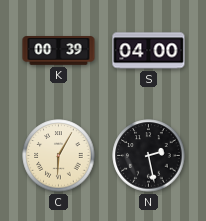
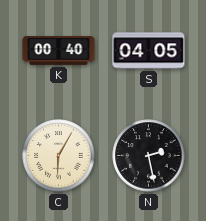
K: 00:39 -> 00:40
S: 04:00 -> 04:05
